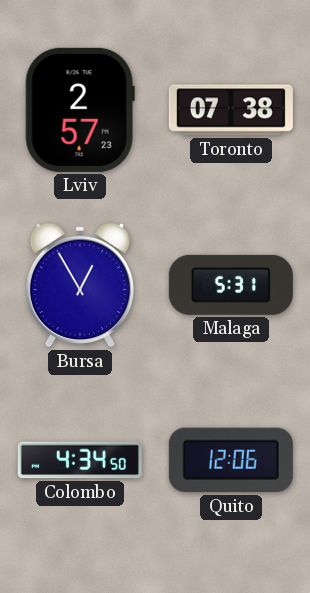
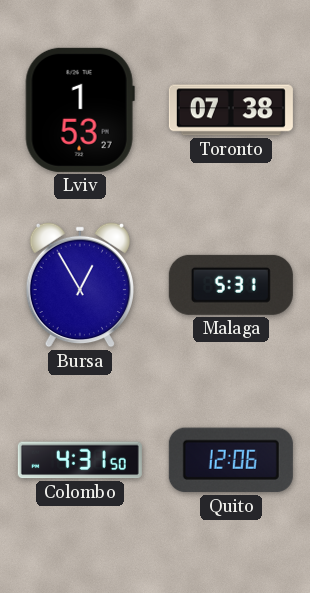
Lviv: 2:57 -> 1:53
Colombo: 4:34 -> 4:31
